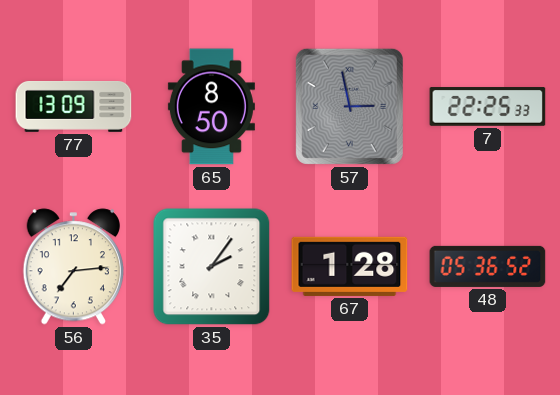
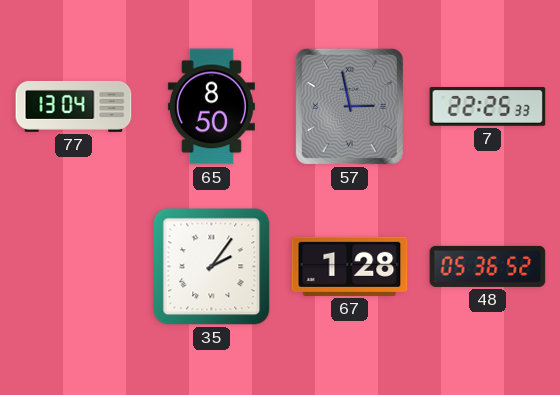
77: 13:09 -> 13:04
56: 7:14 -> none
